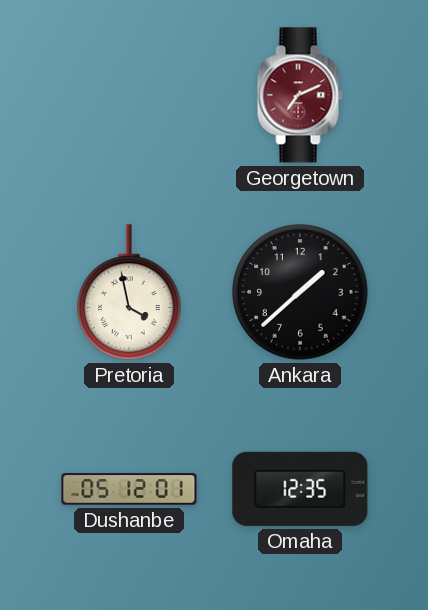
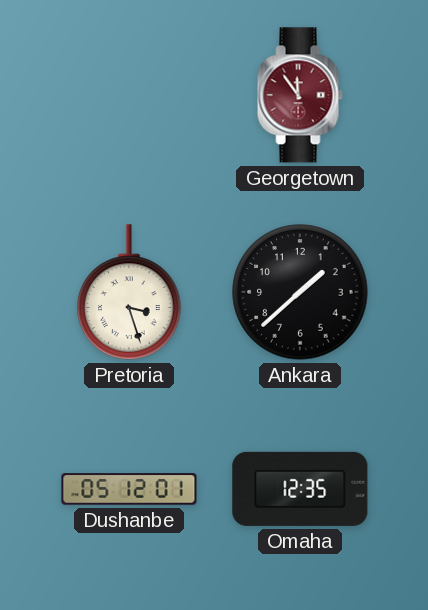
Georgetown: 7:11 -> 11:54
Pretoria: 3:58 -> 3:27
